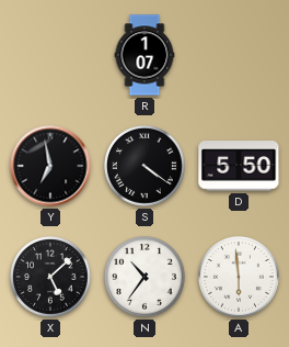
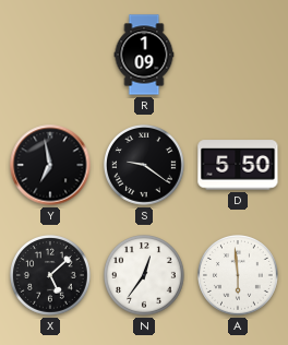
R: 1:07 -> 1:09
S: 4:21 -> 9:21
N: 10:36 -> 12:36
